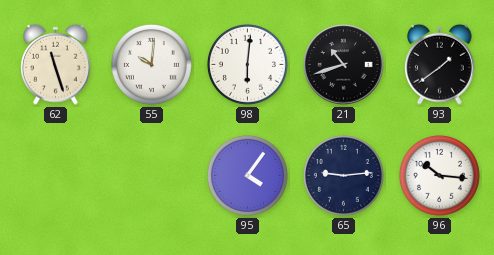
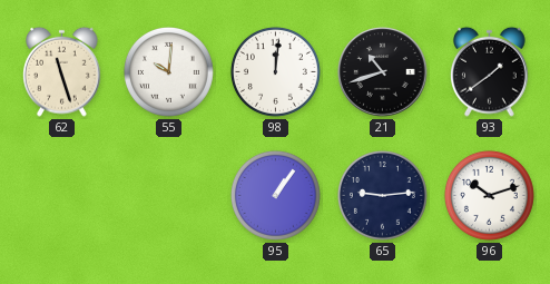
98: 6:01 -> 12:01
95: 4:06 -> 1:06
96: 10:16 -> 10:12
